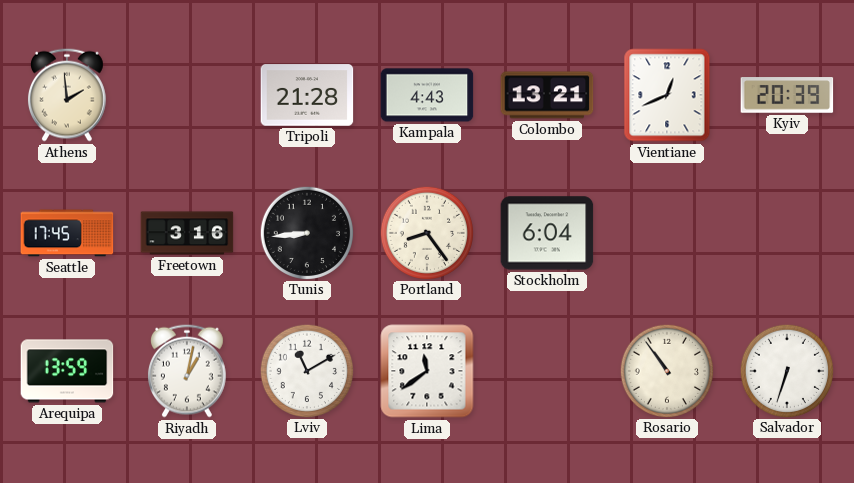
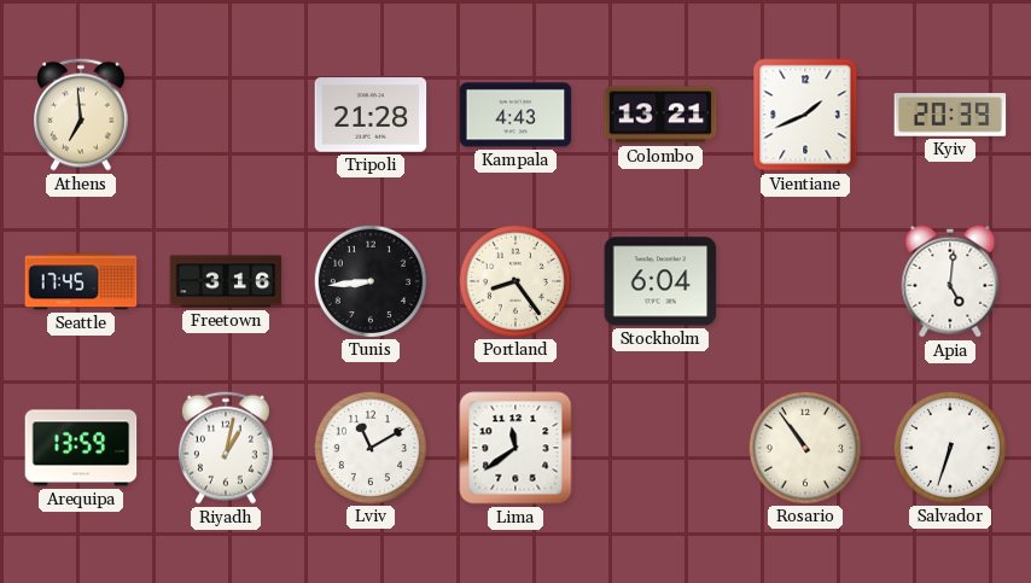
Athens: 1:59 -> 6:59
Vientiane: 12:41 -> 1:41
Apia: none -> 5:01
